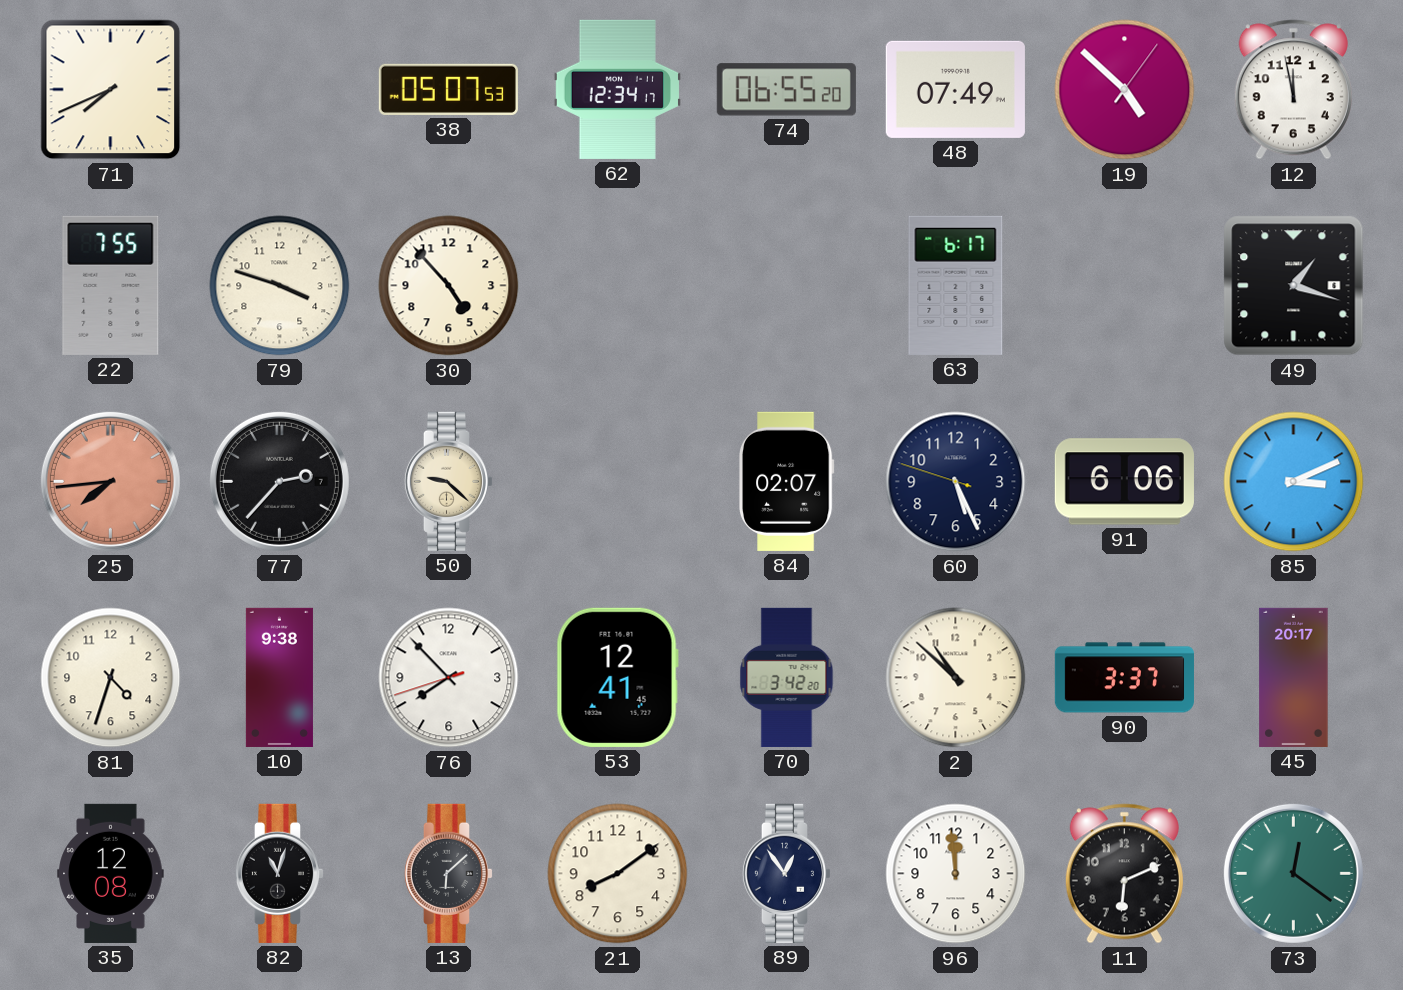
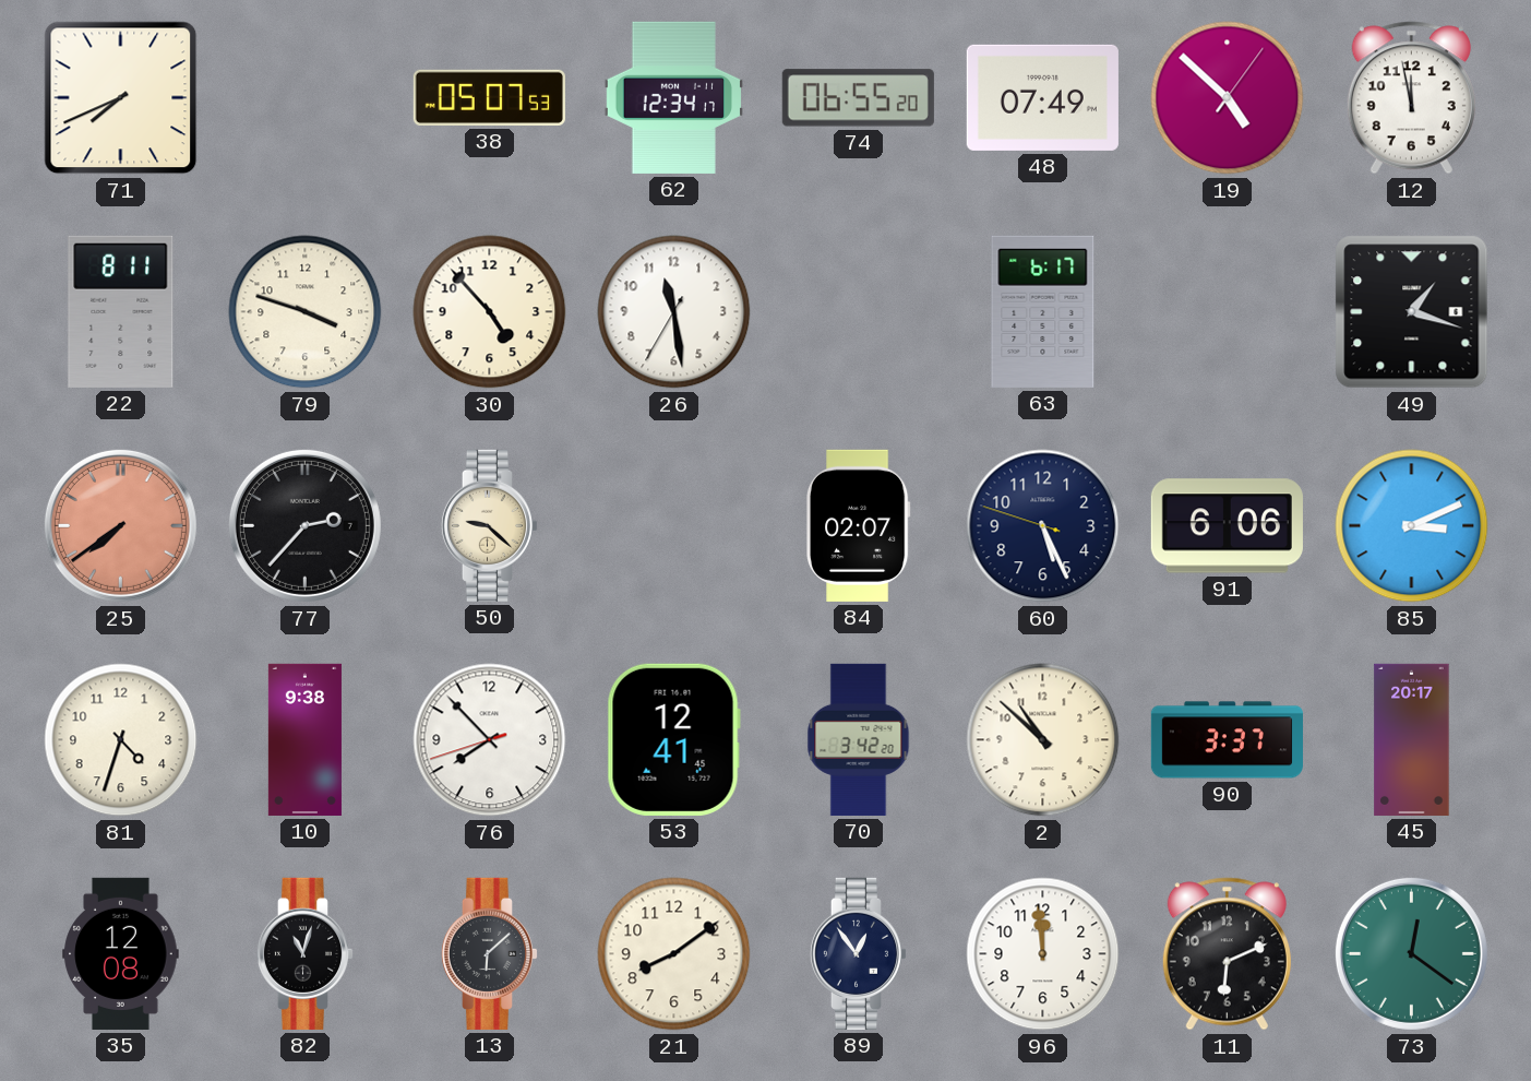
22: 7:55 -> 8:11
26: none -> 11:28
25: 7:44 -> 7:39
